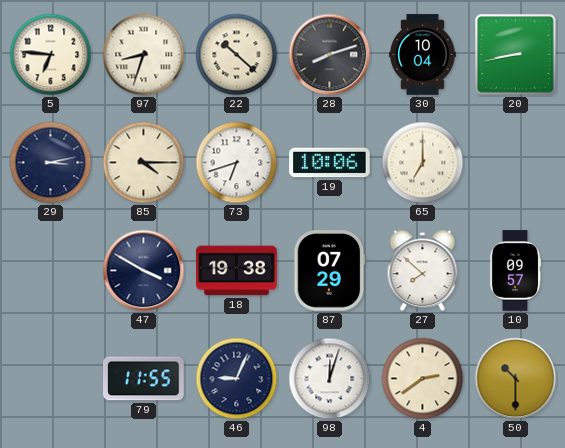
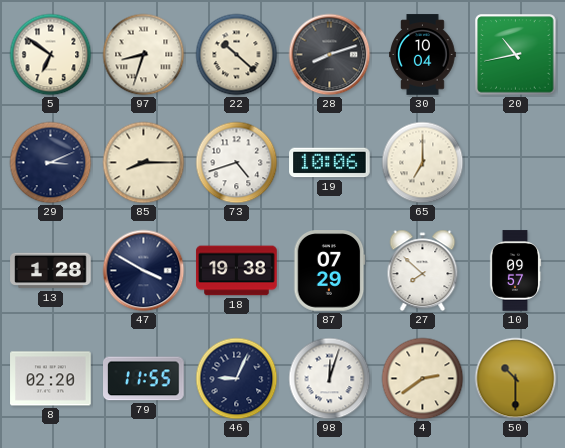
5: 6:46 -> 6:51
20: 8:43 -> 10:43
29: 3:13 -> 3:11
85: 4:15 -> 8:15
73: 6:42 -> 4:42
13: none -> 1:28
8: none -> 02:20
